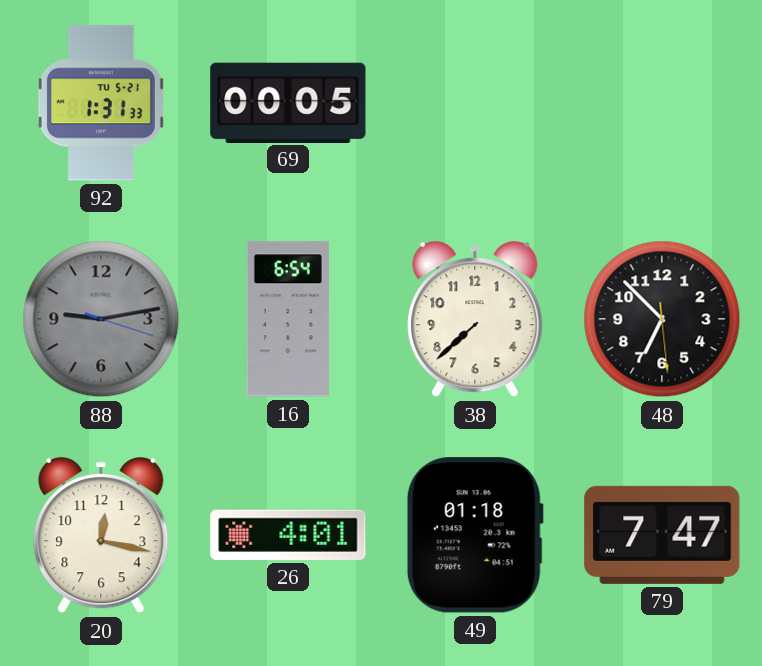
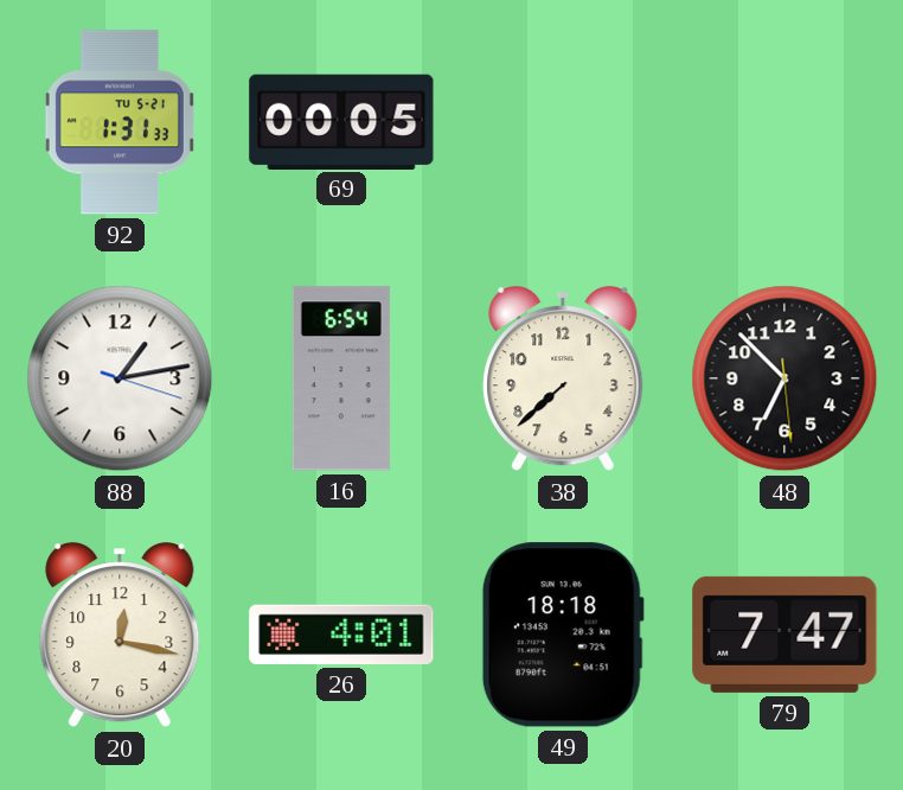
88: 9:13 -> 1:13
88 dial: grey -> white
49: 01:18 -> 18:18
